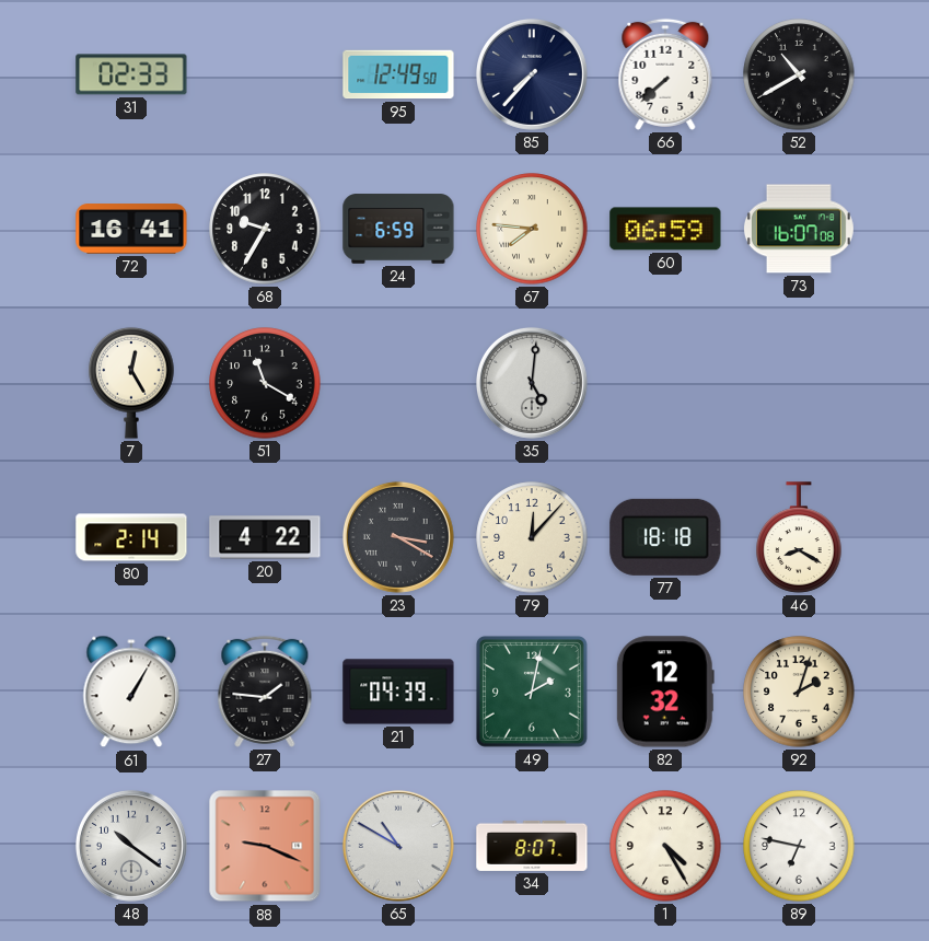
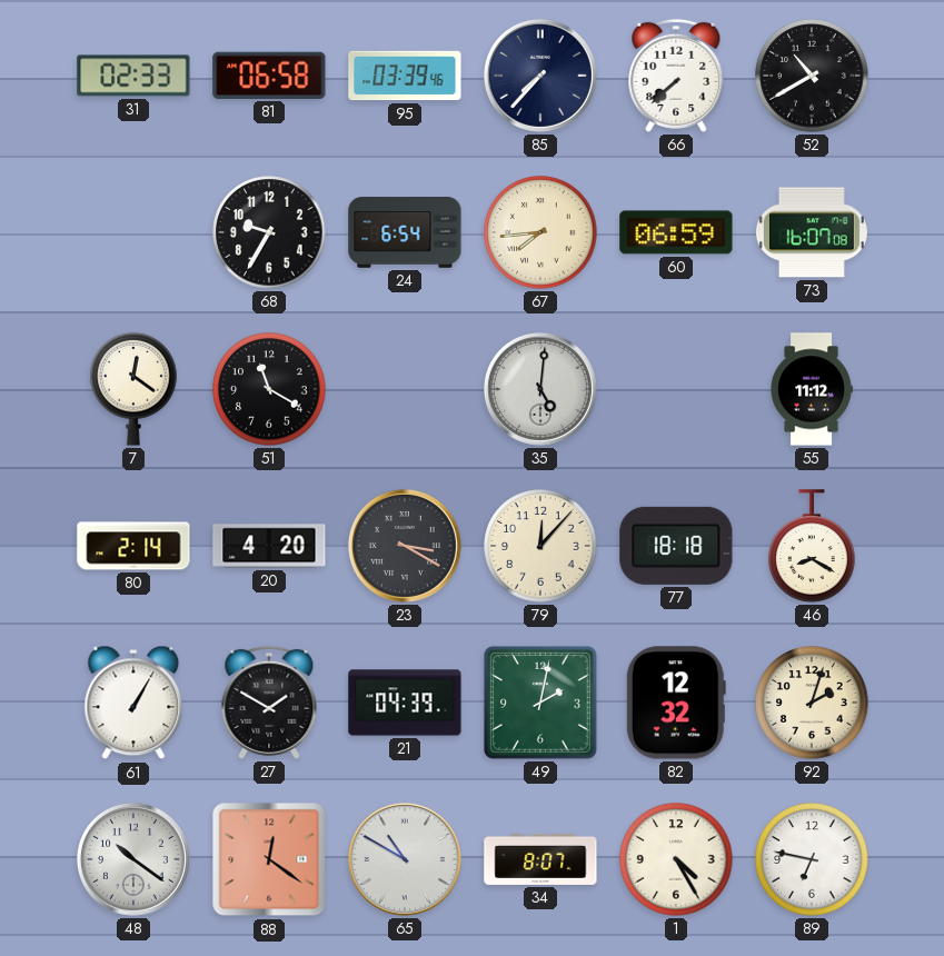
81: none -> 06:58
95: 12:49 -> 03:39
72: 16:41 -> none
24: 6:59 -> 6:54
67: 7:46 -> 7:44
7: 12:25 -> 12:21
55: none -> 11:12
20: 4:22 -> 4:20
27: 1:46 -> 1:50
88: 9:19 -> 12:21
